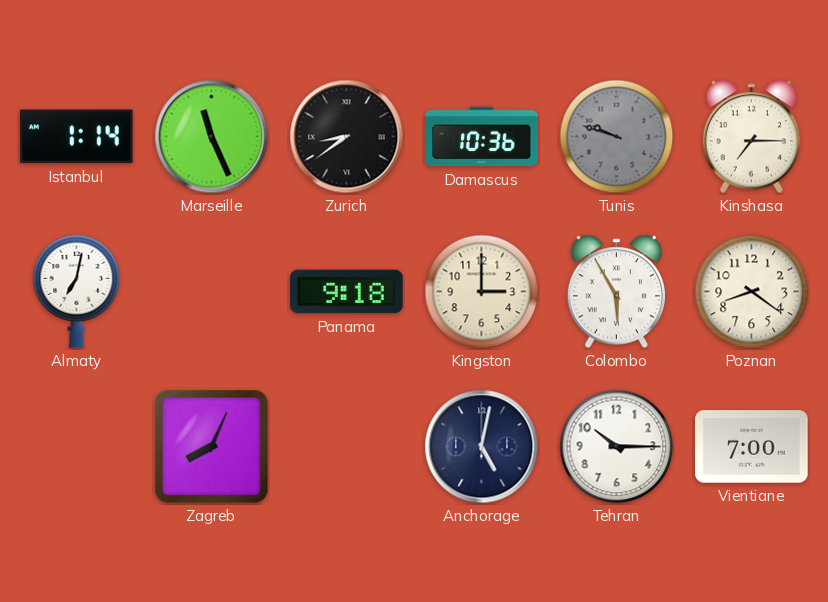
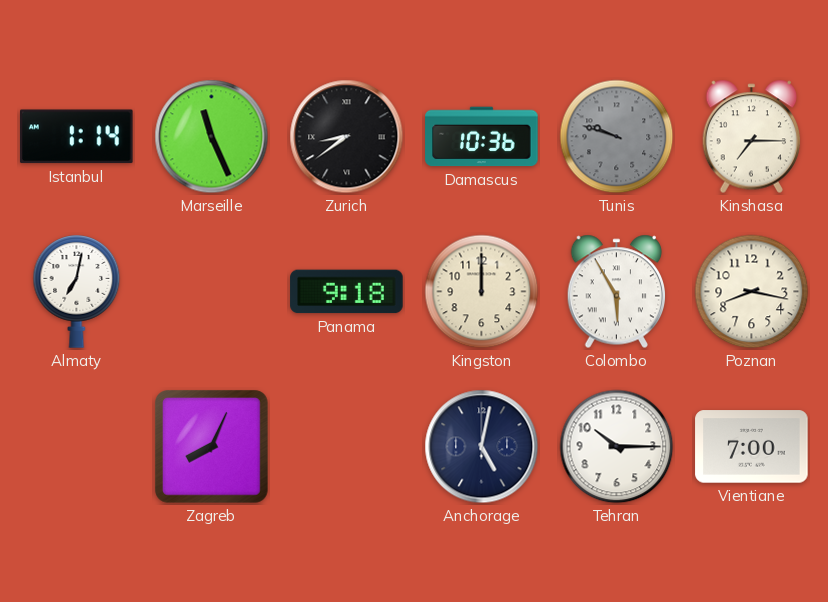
Kingston: 3:00 -> 12:00
Poznan: 8:21 -> 8:17
